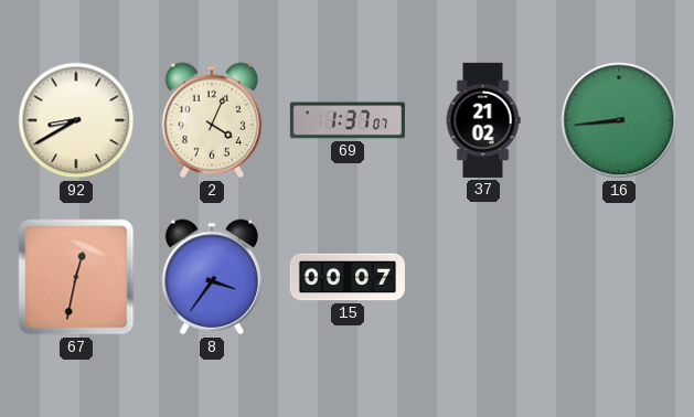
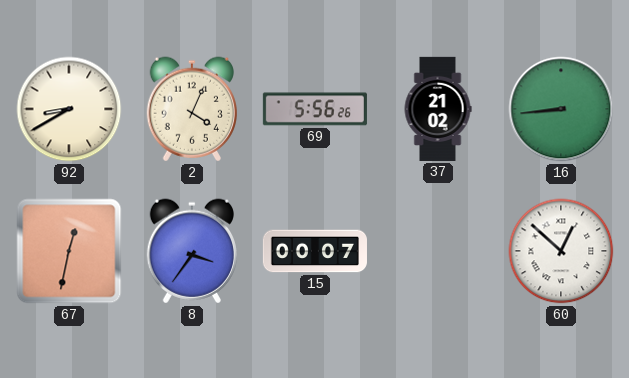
69: 1:37 -> 5:56
60: none -> 12:52
